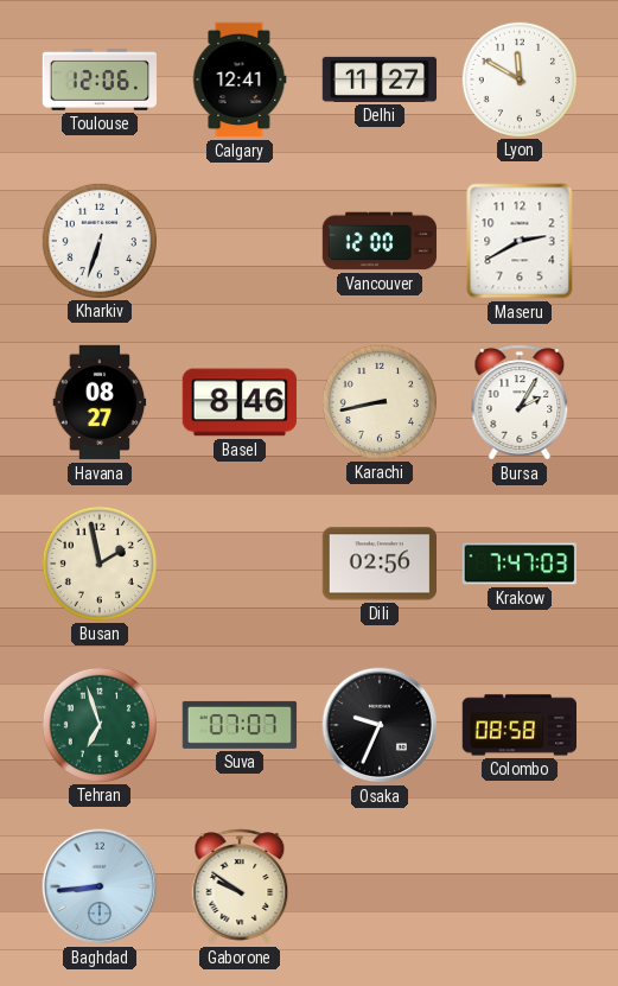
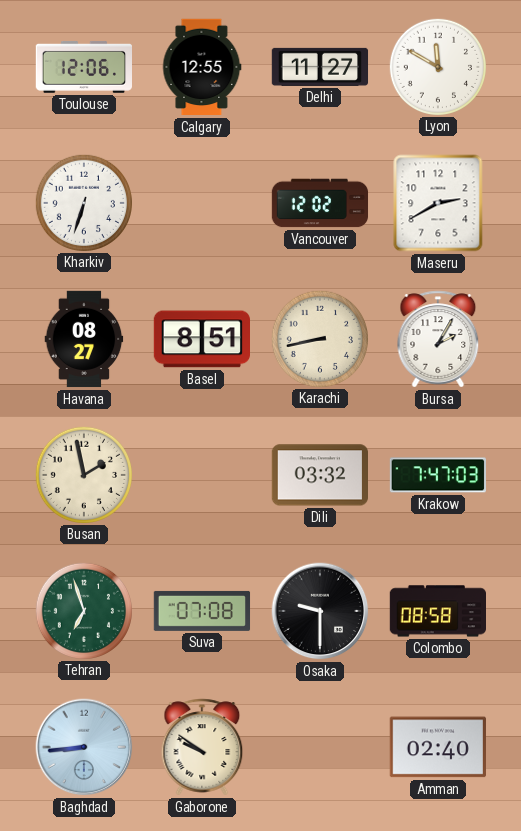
Calgary: 12:41 -> 12:55
Vancouver: 12:00 -> 12:02
Basel: 8:46 -> 8:51
Dili: 02:56 -> 03:32
Suva: 07:07 -> 07:08
Osaka: 9:34 -> 9:30
Amman: none -> 02:40
